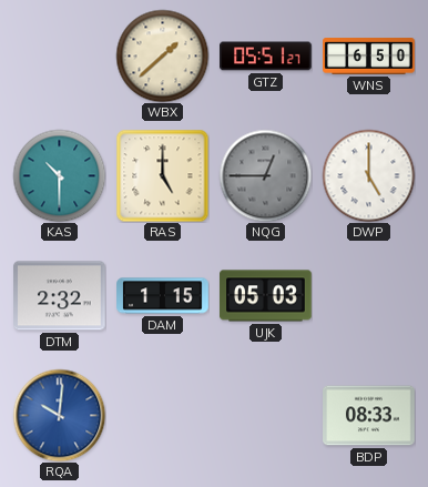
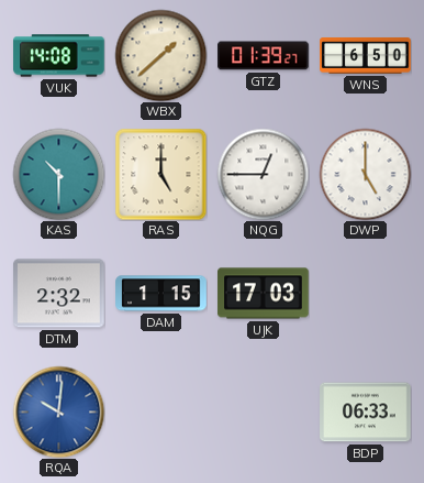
VUK: none -> 14:08
GTZ: 05:51 -> 01:39
NQG dial: grey -> white
UJK: 05:03 -> 17:03
BDP: 08:33 -> 06:33
